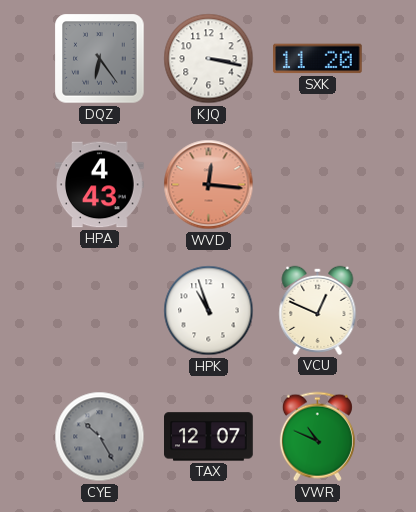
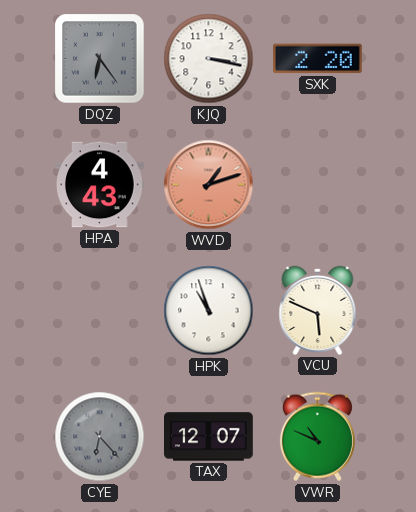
SXK: 11:20 -> 2:20
WVD: 12:16 -> 1:12
VCU: 12:49 -> 5:49
CYE: 10:25 -> 6:23
